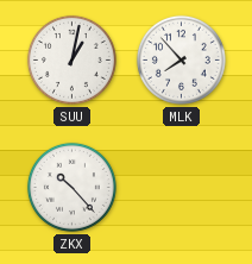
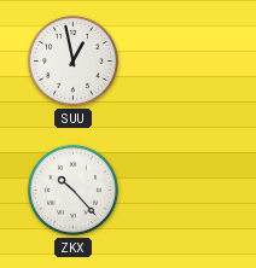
SUU: 1:02 -> 12:58
MLK: 7:53 -> none
